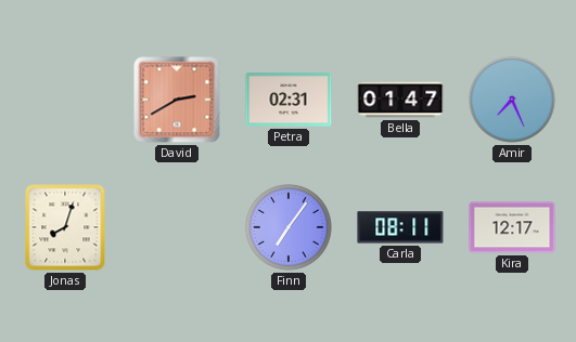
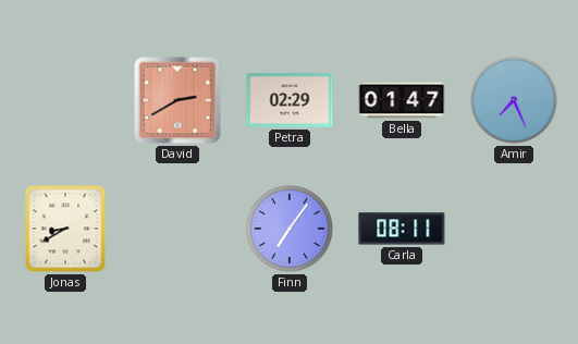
Petra: 02:31 -> 02:29
Jonas: 8:03 -> 8:40
Kira: 12:17 -> none
